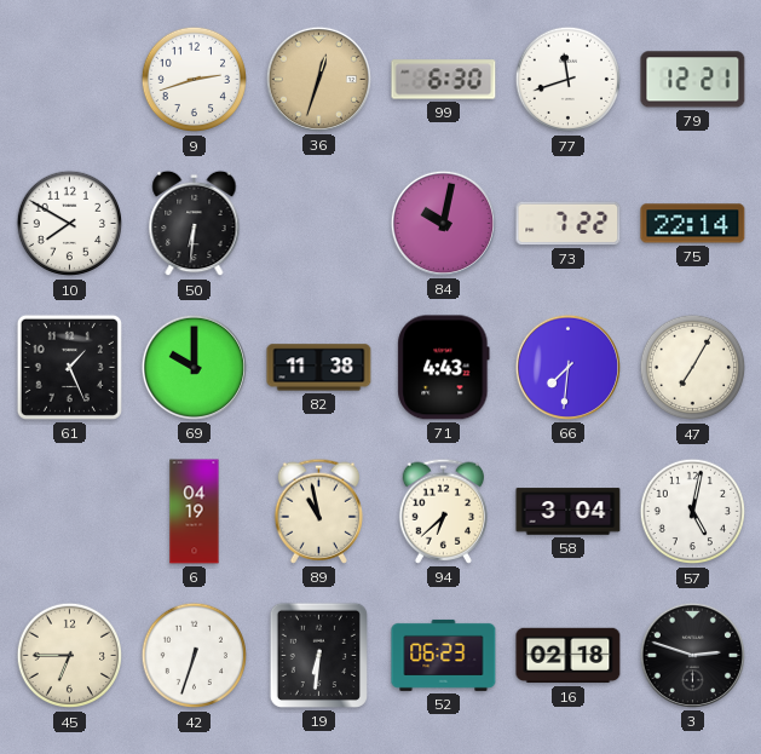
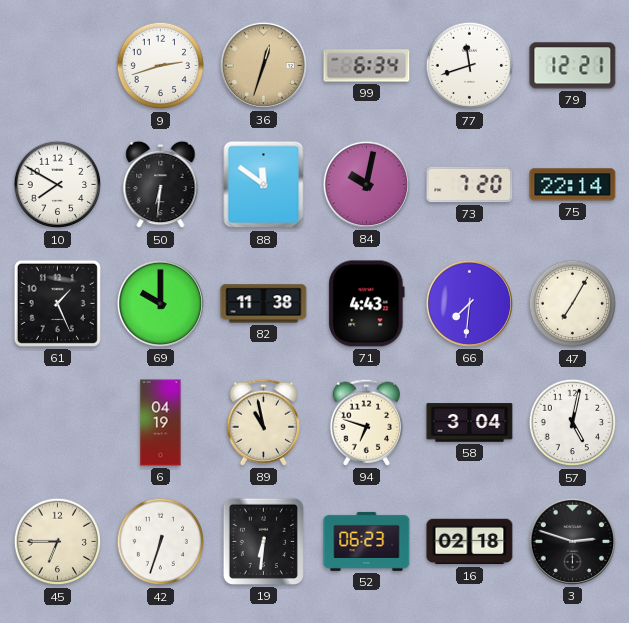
99: 6:30 -> 6:34
88: none -> 11:51
73: 7:22 -> 7:20
94: 6:38 -> 6:48
